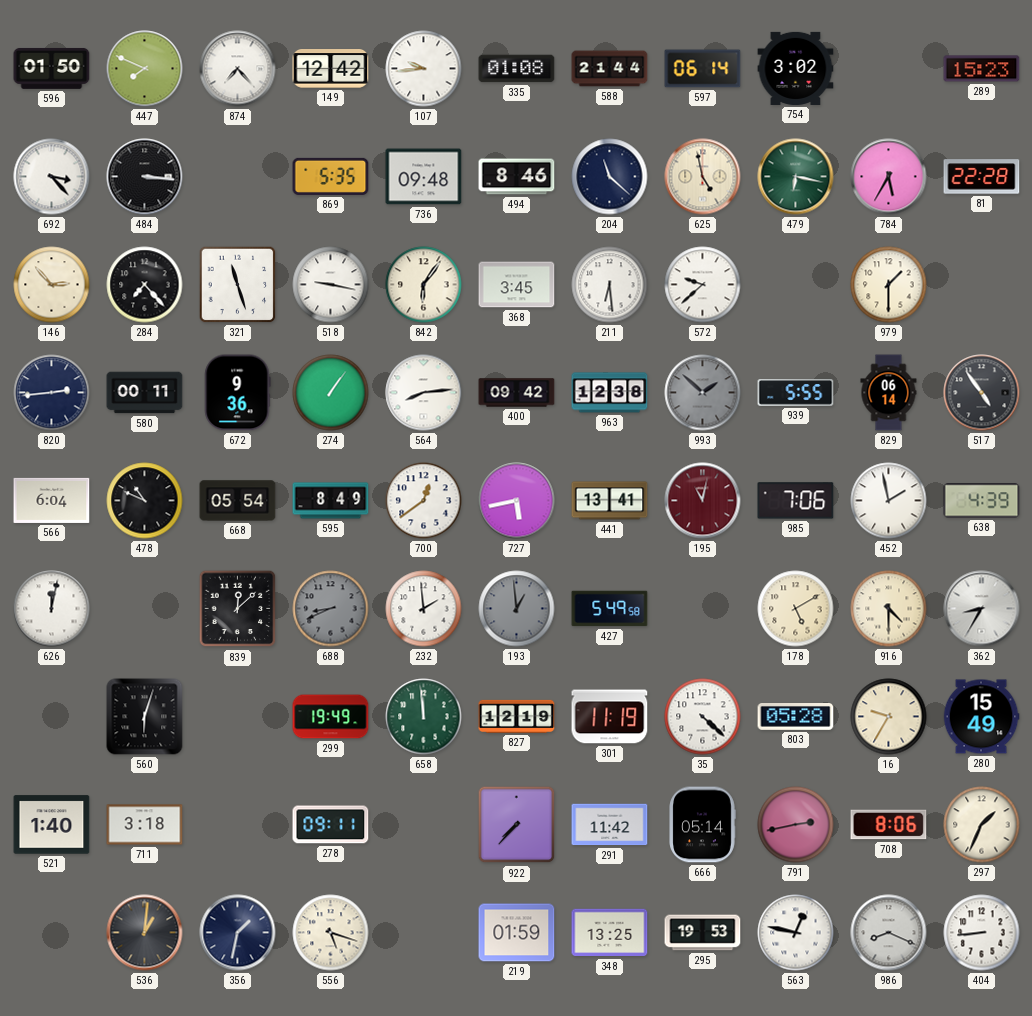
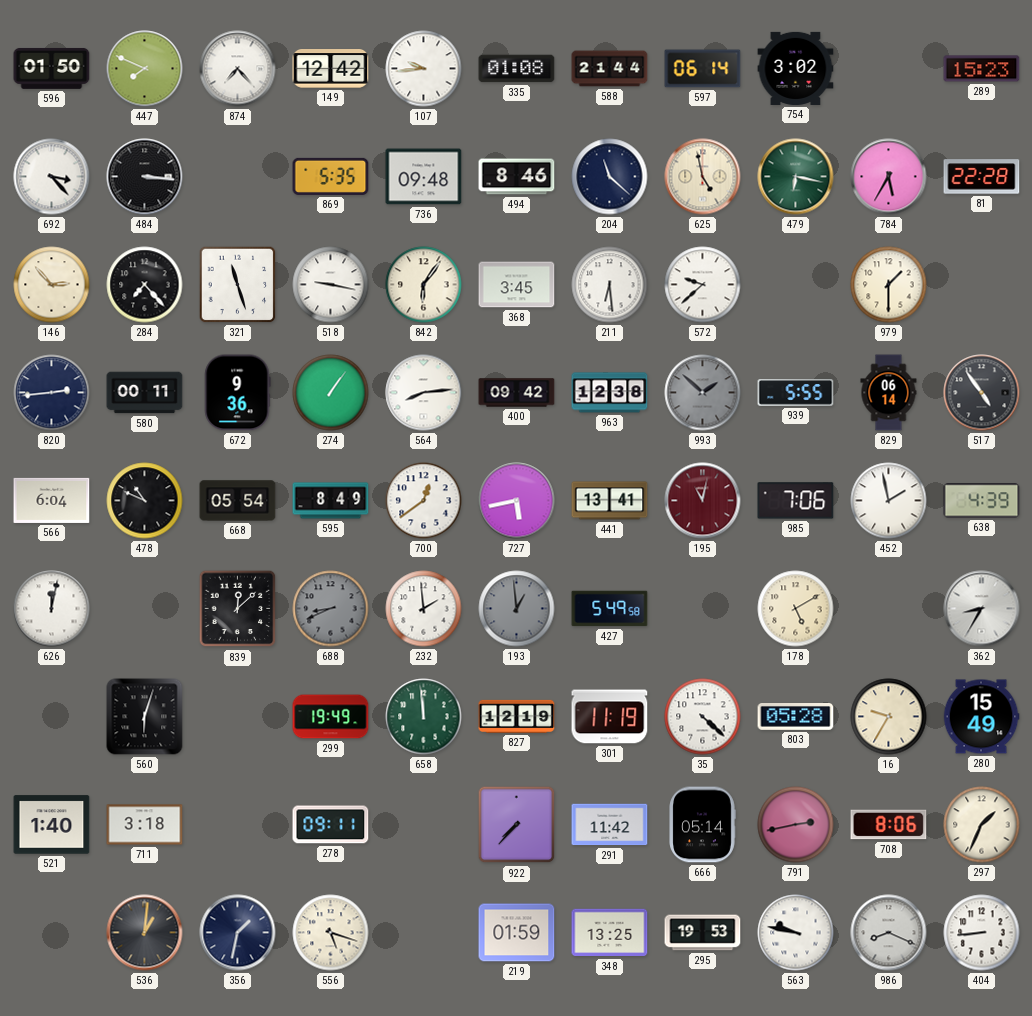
916: 4:30 -> none
563: 12:47 -> 9:47
